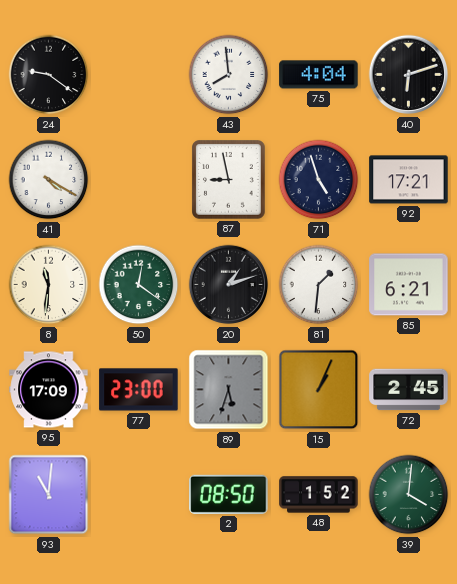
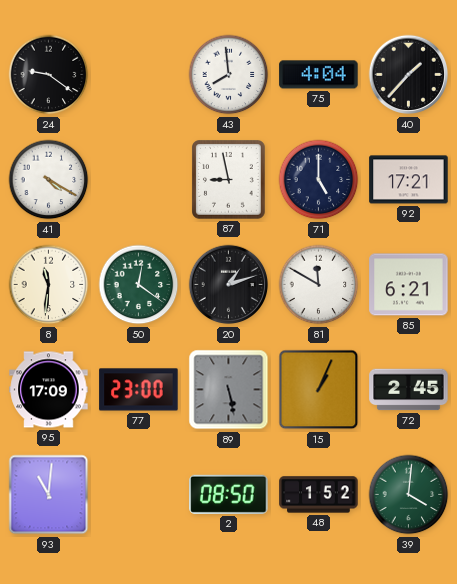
40: 6:12 -> 1:37
71: 4:57 -> 5:00
81: 1:31 -> 11:50
89: 5:33 -> 5:28
